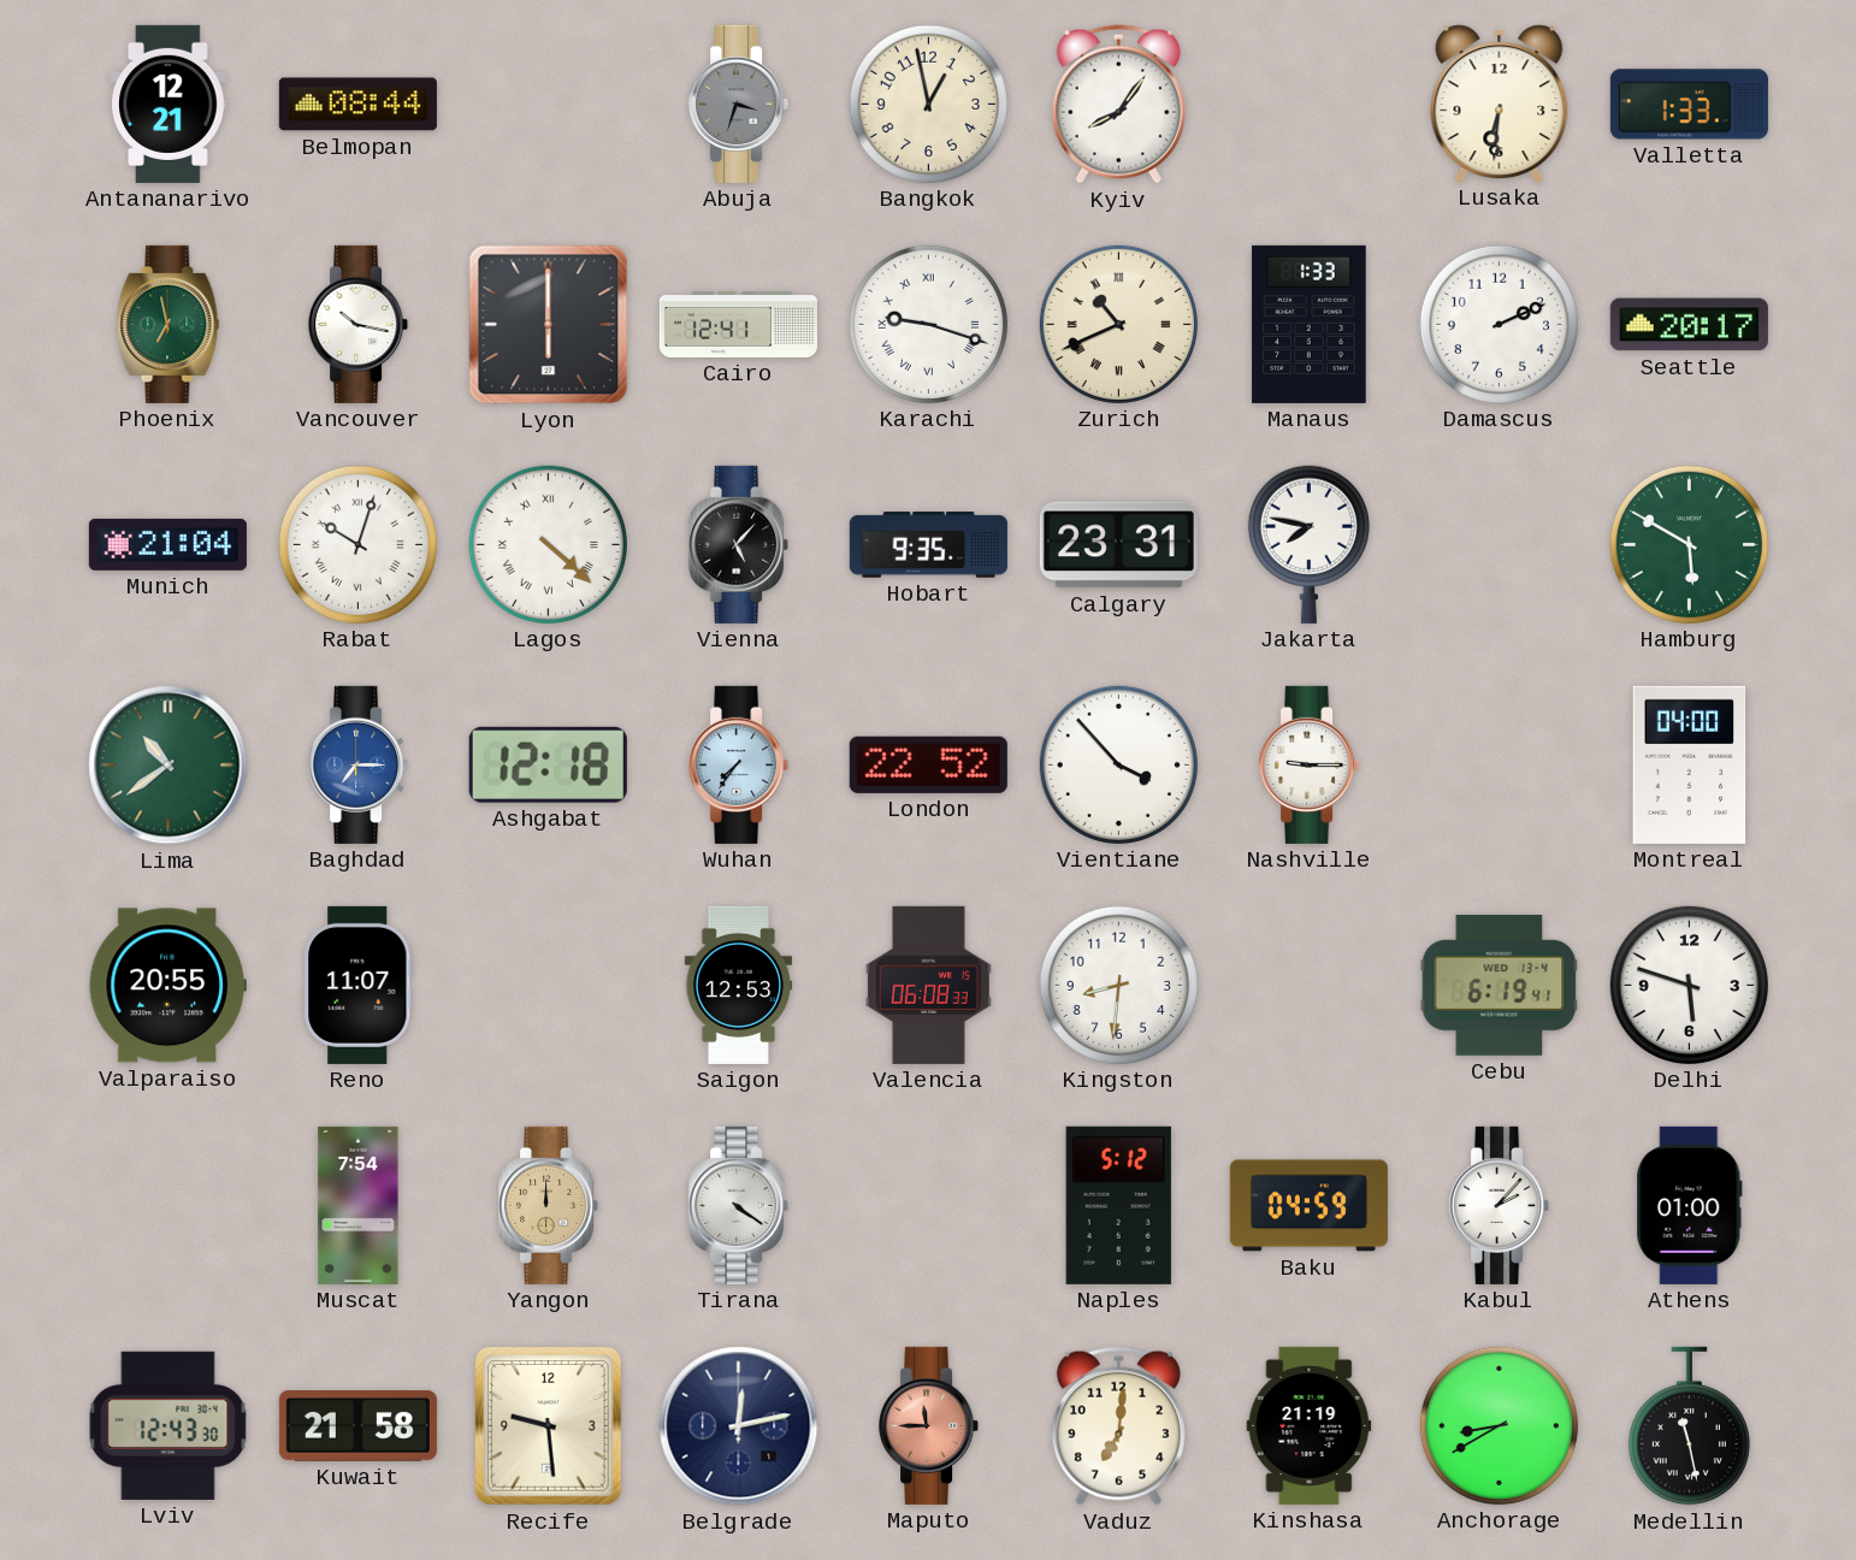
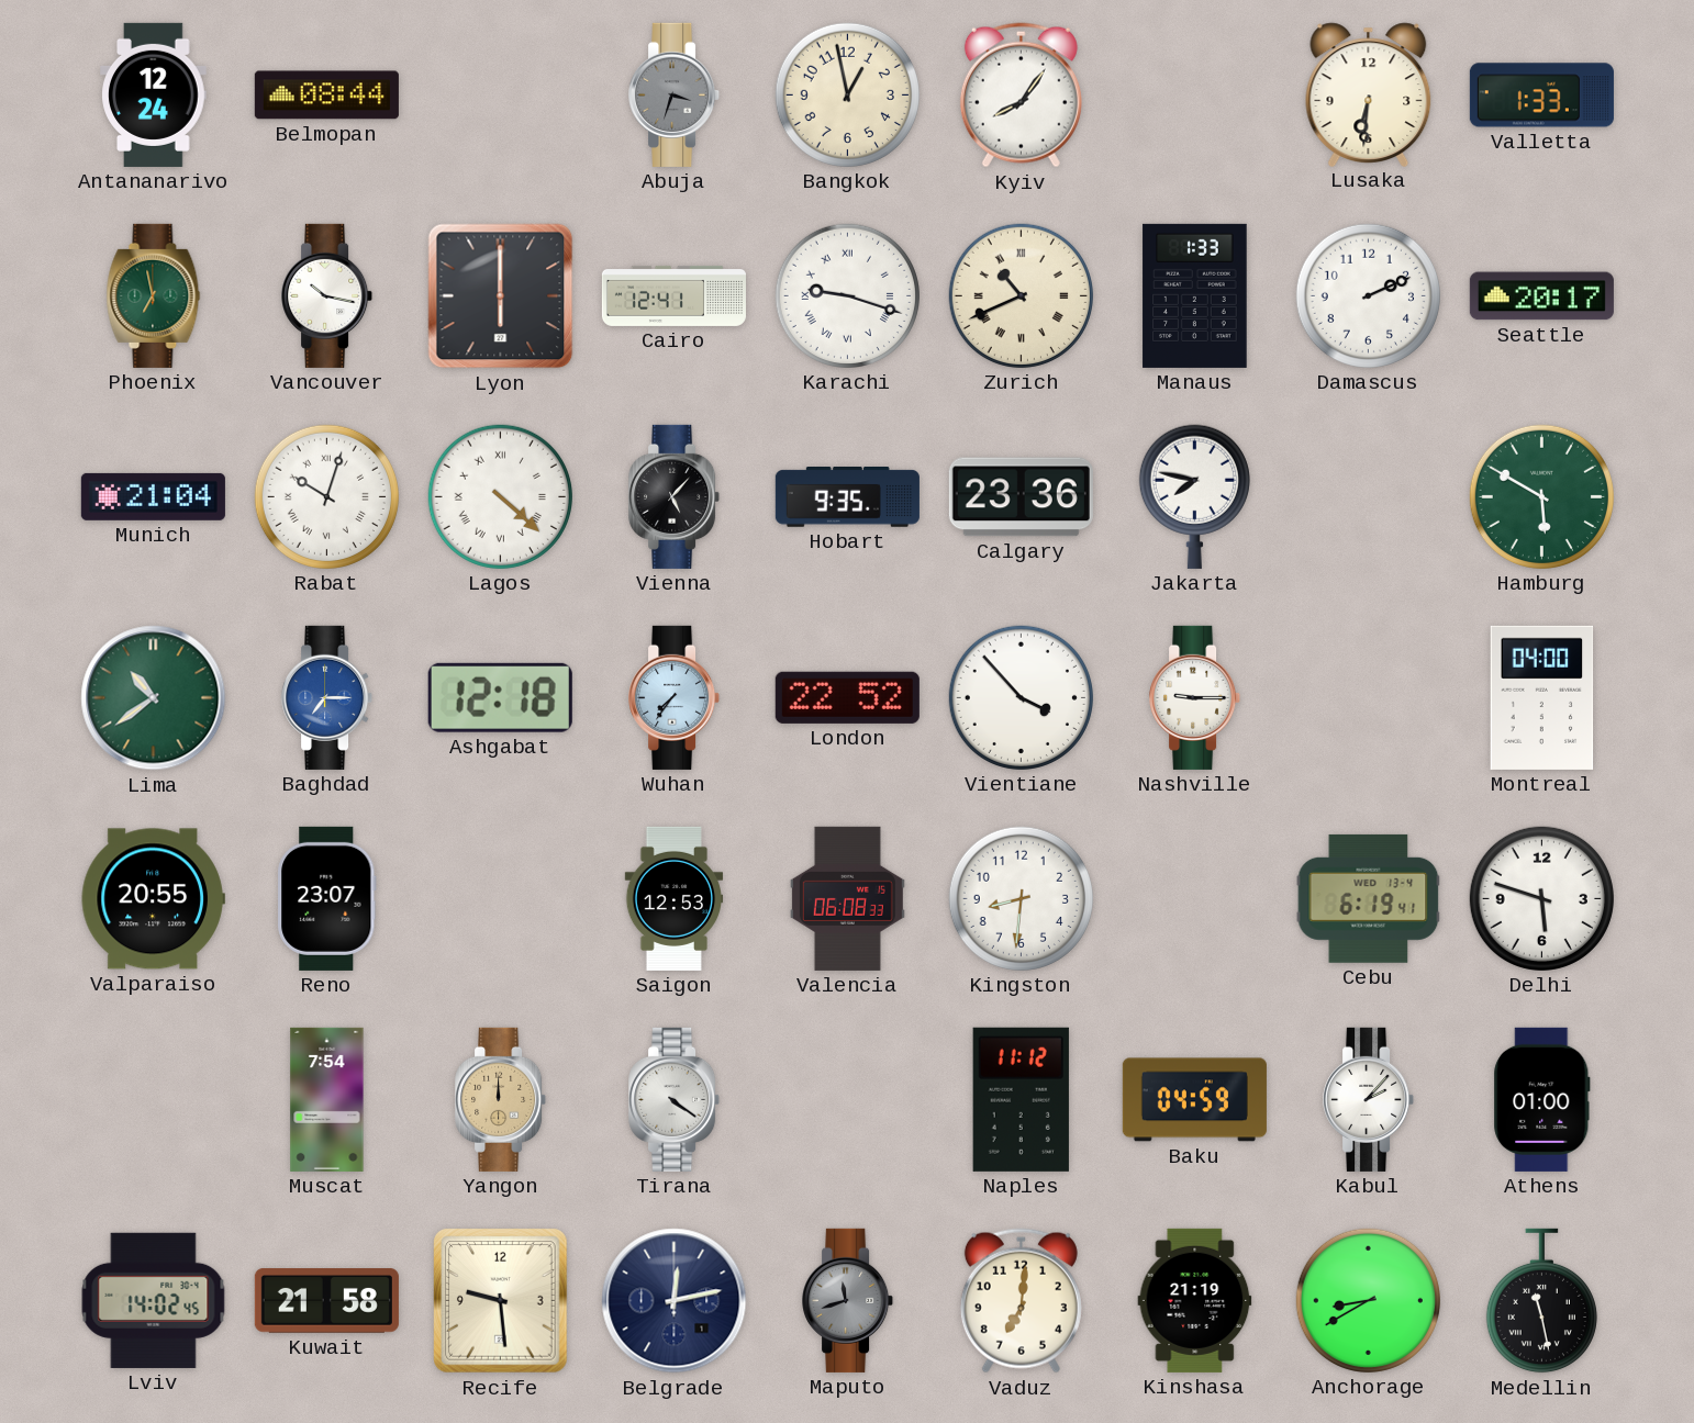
Antananarivo: 12:21 -> 12:24
Calgary: 23:31 -> 23:36
Reno: 11:07 -> 23:07
Naples: 5:12 -> 11:12
Lviv: 12:43 -> 14:02
Maputo: 11:45 -> 11:42
Maputo dial: salmon -> grey
